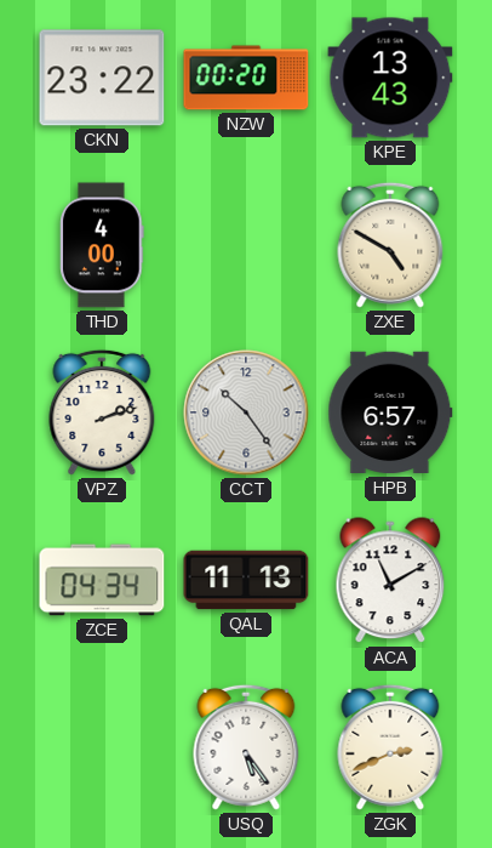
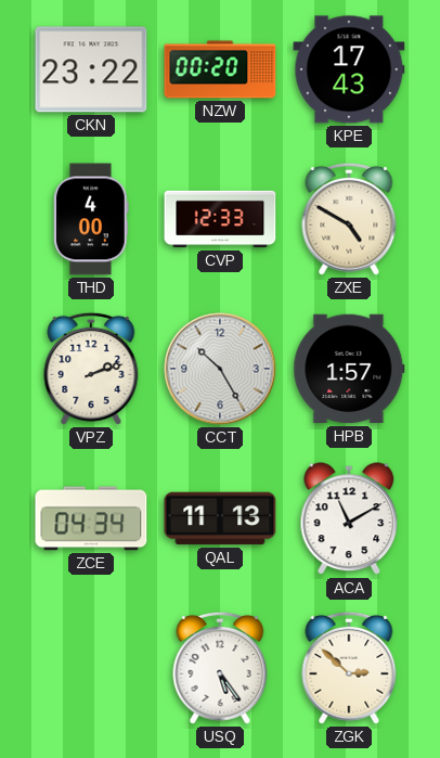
KPE: 13:43 -> 17:43
CVP: none -> 12:33
CCT: 10:24 -> 10:25
HPB: 6:57 -> 1:57
ZGK: 2:41 -> 2:52
